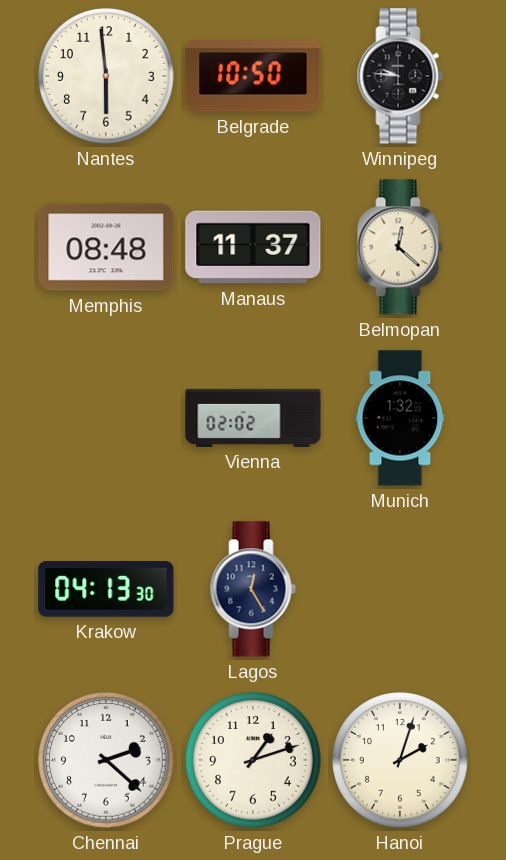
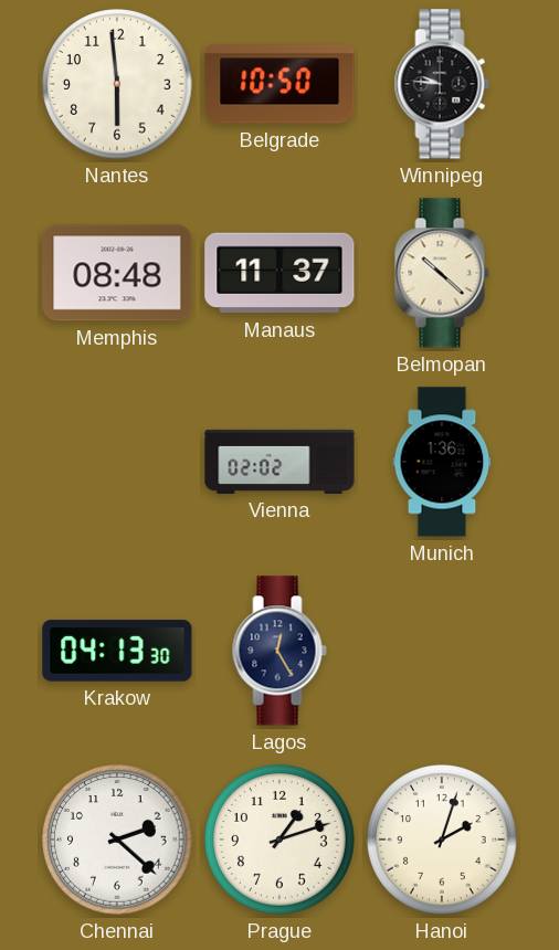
Belmopan: 12:22 -> 10:22
Munich: 1:32 -> 1:36
